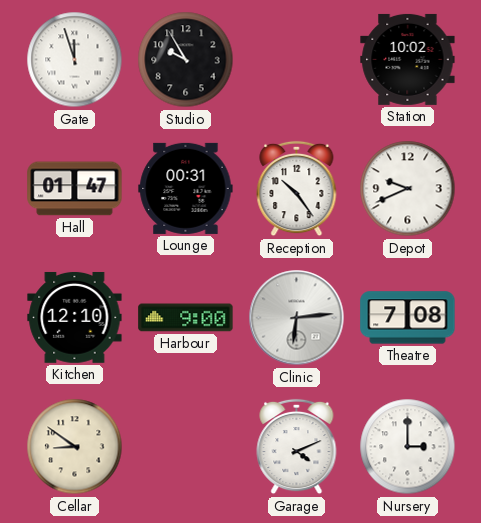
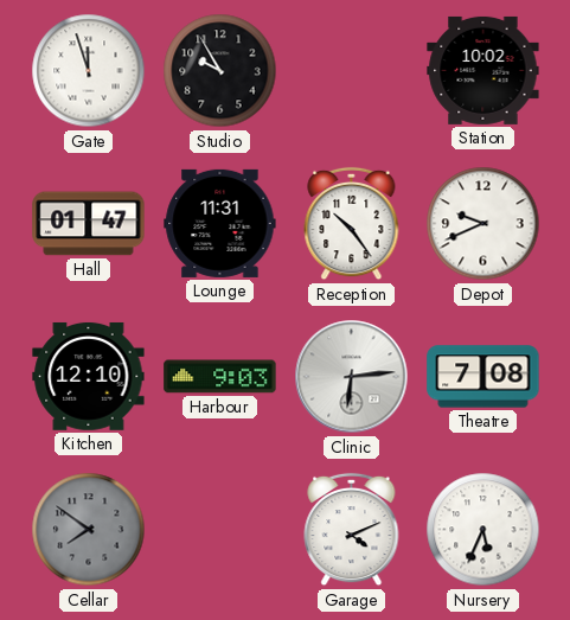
Lounge: 00:31 -> 11:31
Harbour: 9:00 -> 9:03
Cellar: 8:51 -> 7:51
Cellar dial: cream -> grey
Nursery: 3:00 -> 5:34
